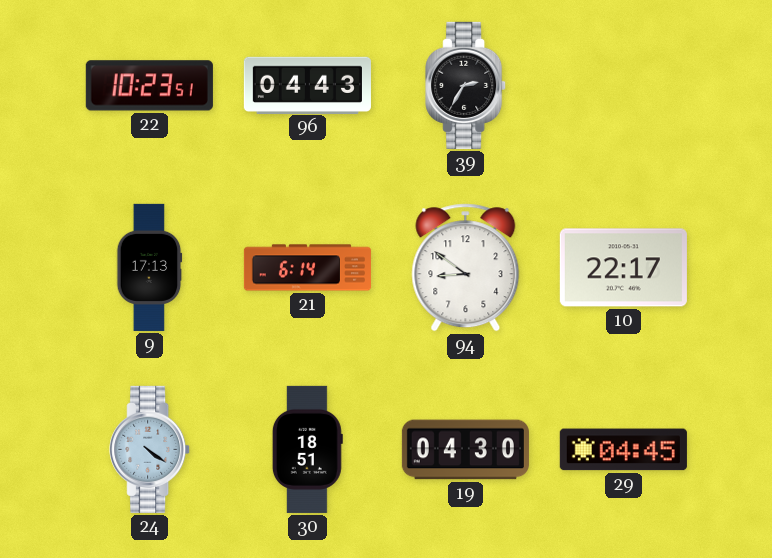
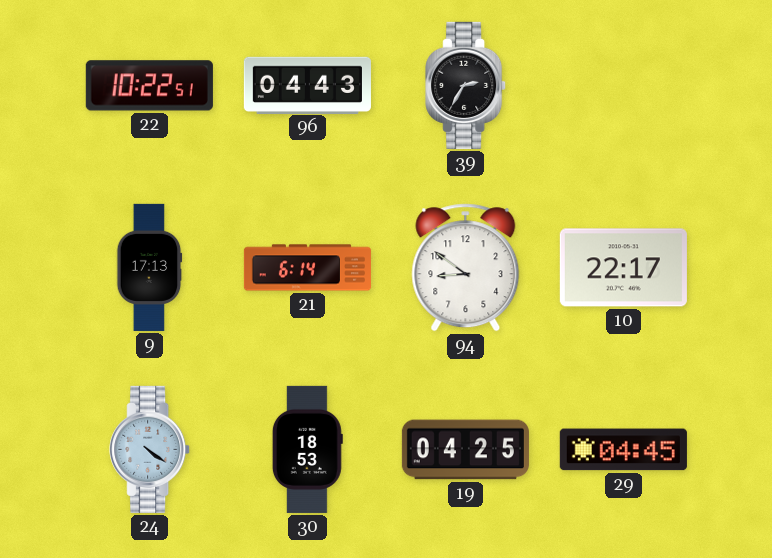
22: 10:23 -> 10:22
30: 18:51 -> 18:53
19: 04:30 -> 04:25
